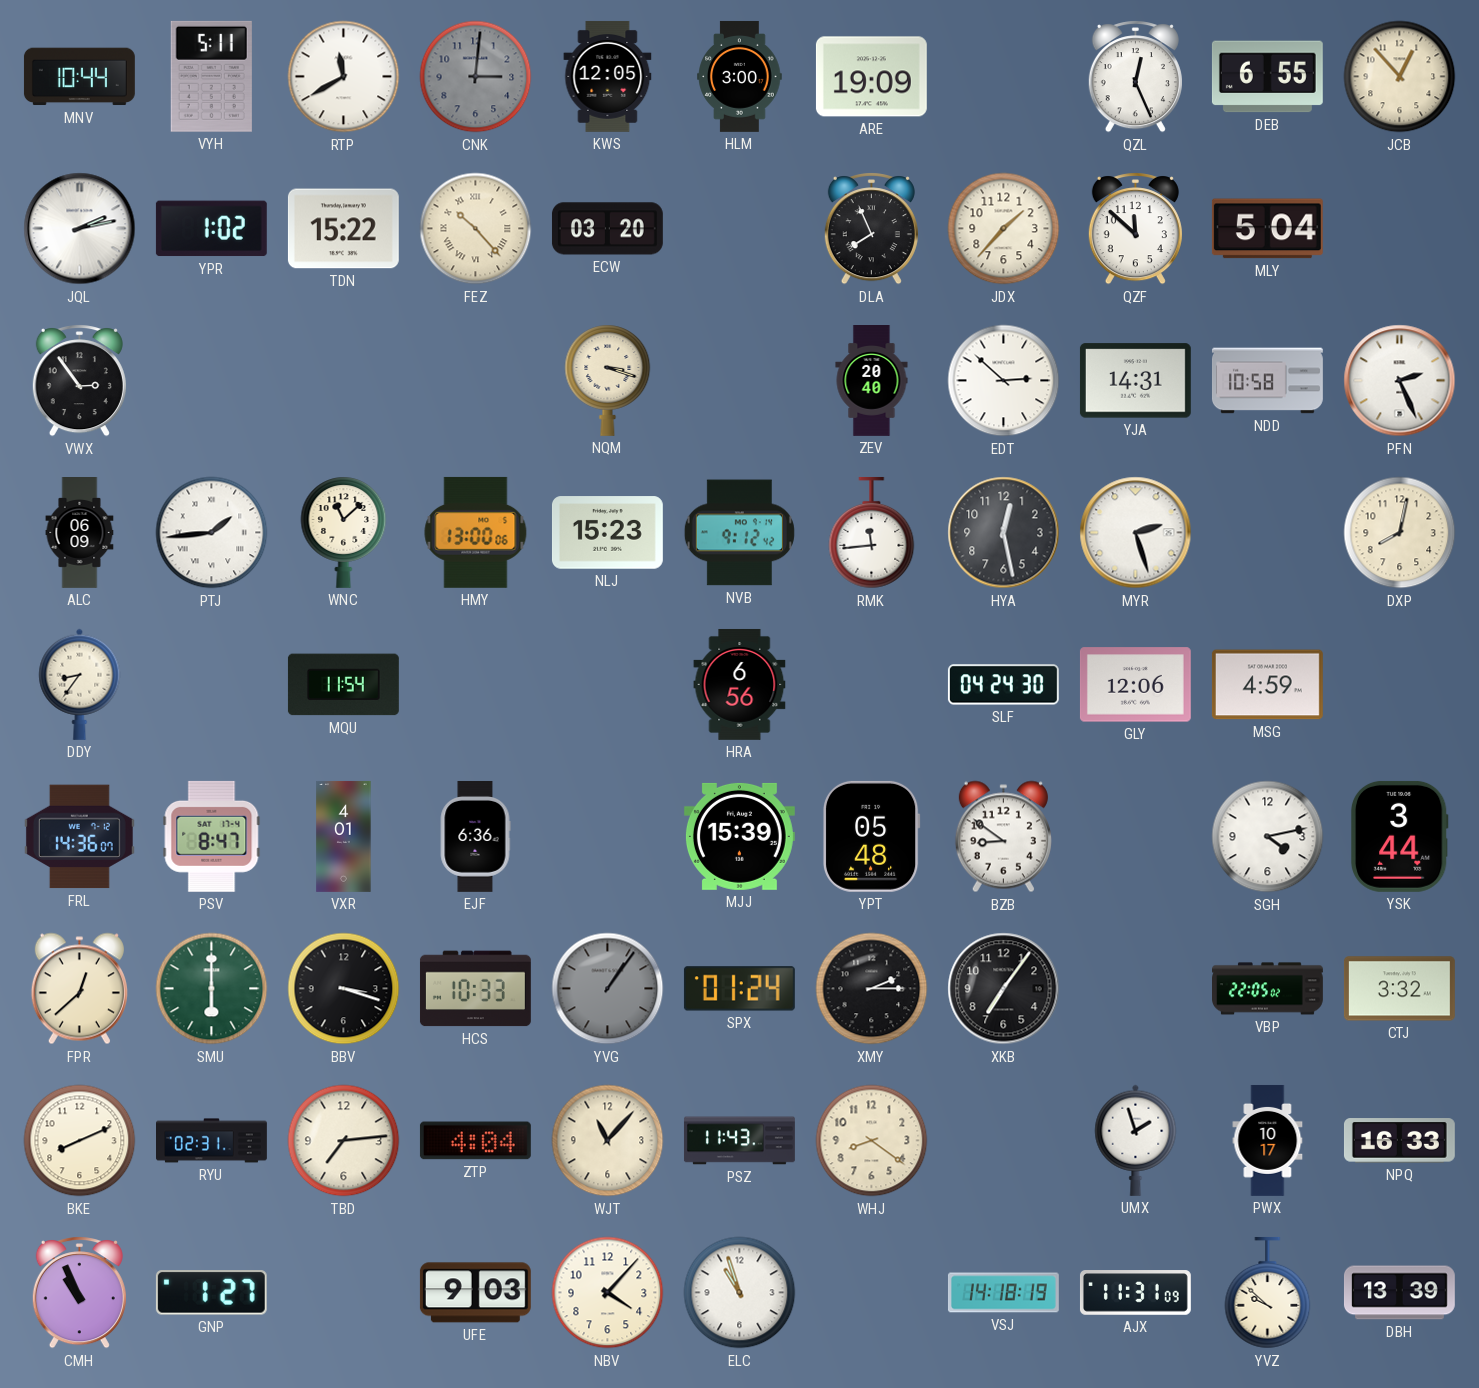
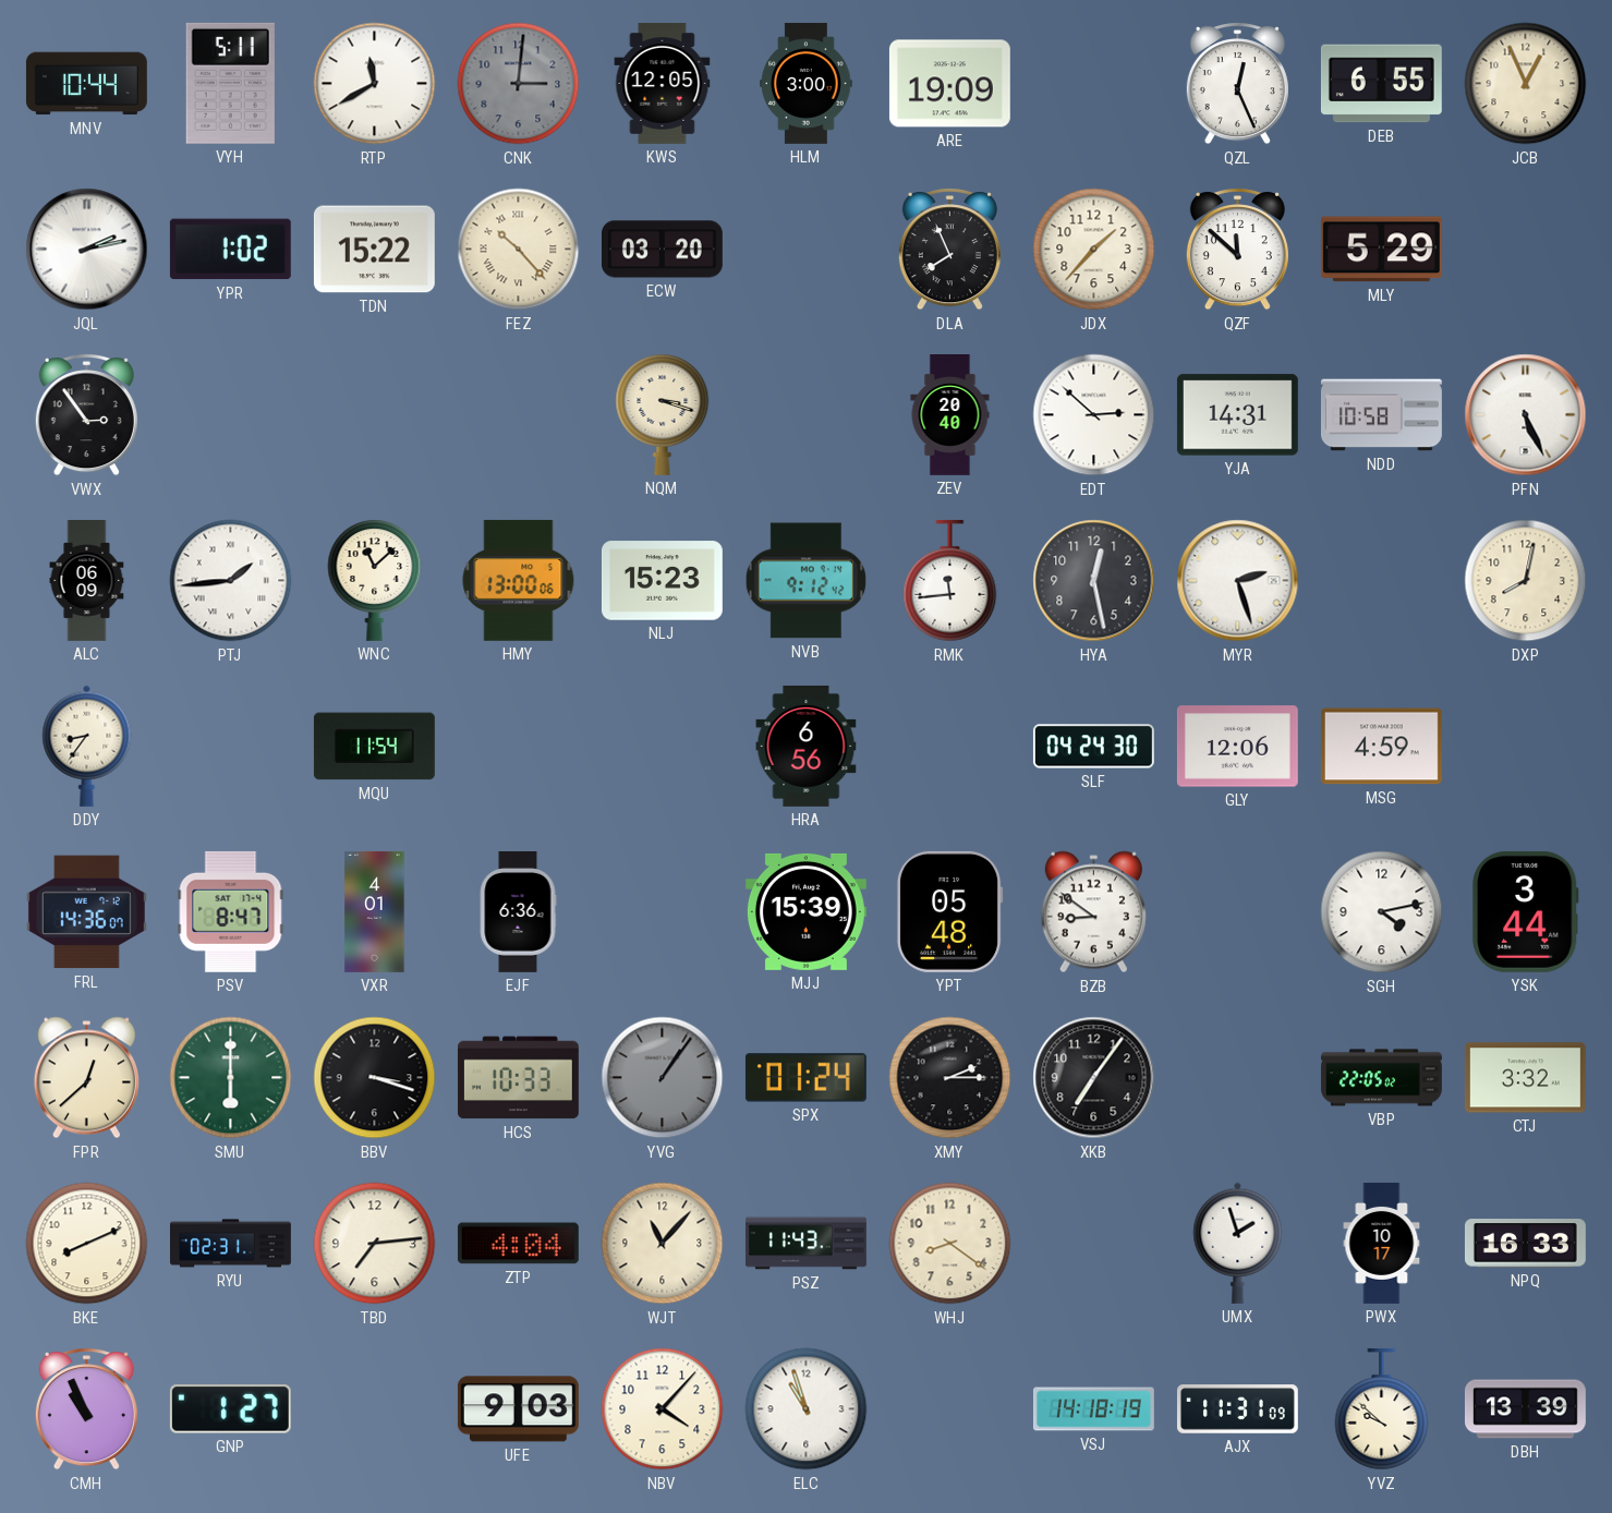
JCB: 12:53 -> 12:56
MLY: 5:04 -> 5:29
PFN: 2:26 -> 5:26
